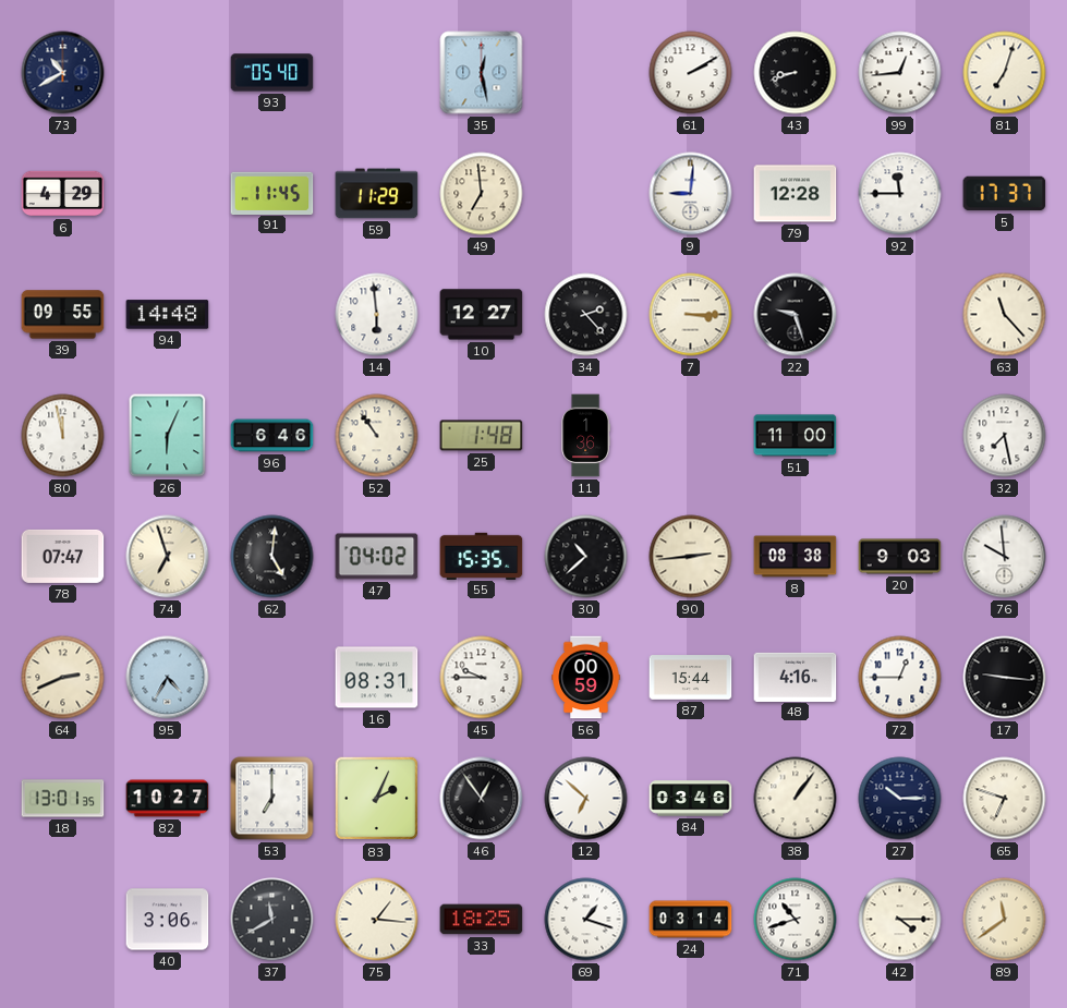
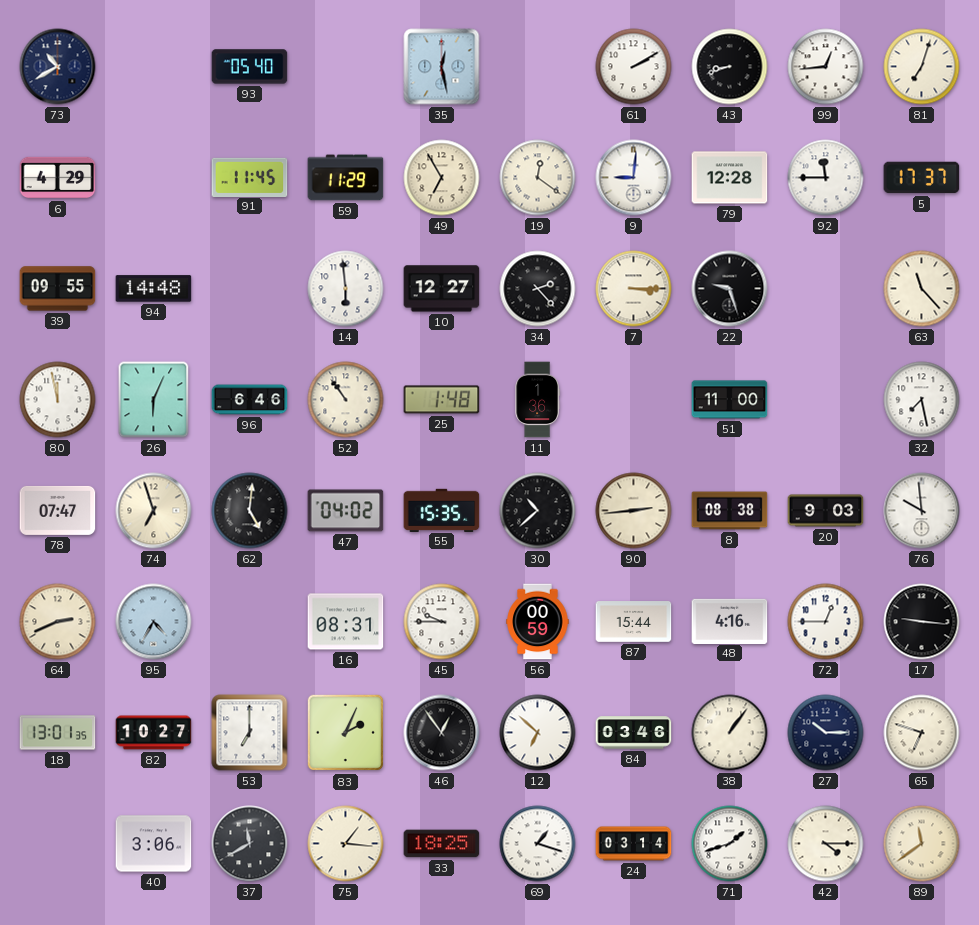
49: 6:59 -> 6:55
19: none -> 12:21
71: 10:42 -> 1:42
